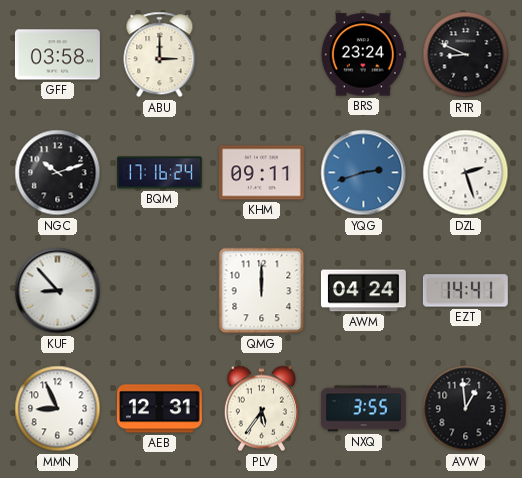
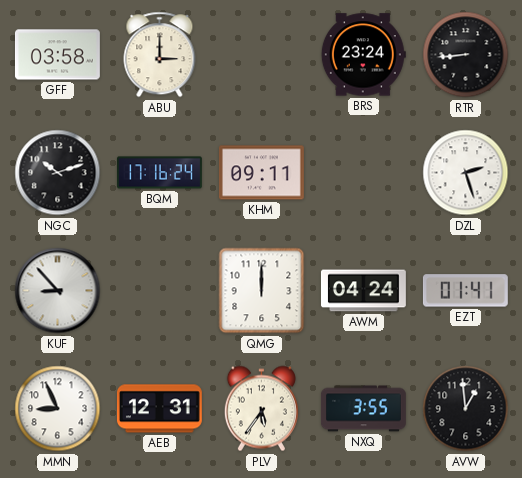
RTR: 8:49 -> 8:44
YQG: 2:42 -> none
EZT: 14:41 -> 01:41
